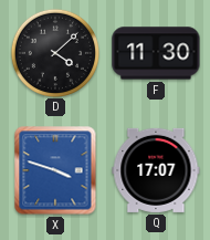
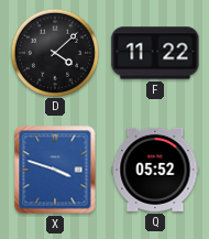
F: 11:30 -> 11:22
Q: 17:07 -> 05:52
